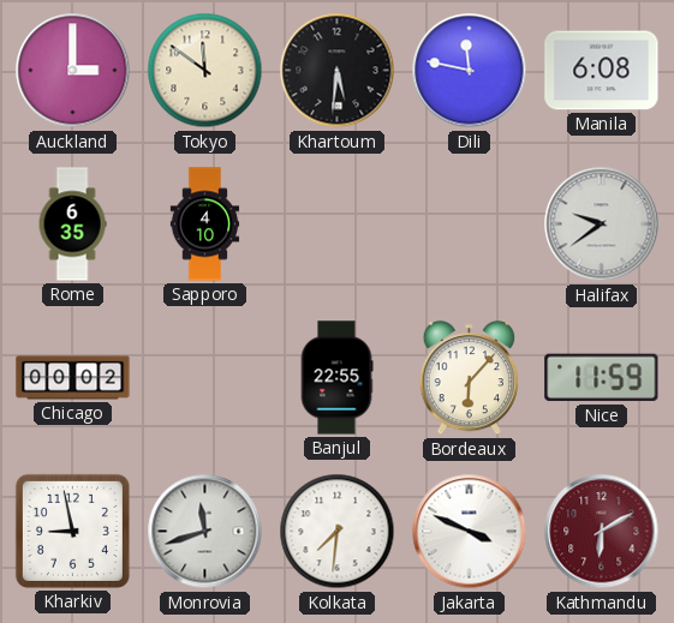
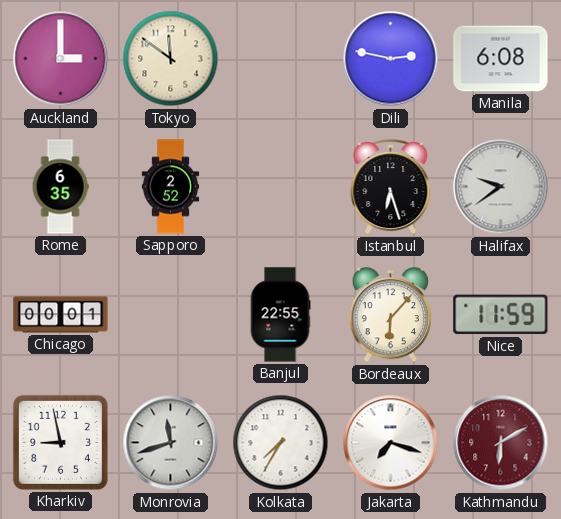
Khartoum: 5:31 -> none
Dili: 11:47 -> 2:47
Sapporo: 4:10 -> 2:52
Istanbul: none -> 6:27
Chicago: 00:02 -> 00:01
Kolkata: 7:31 -> 7:35
Jakarta: 3:49 -> 7:18
